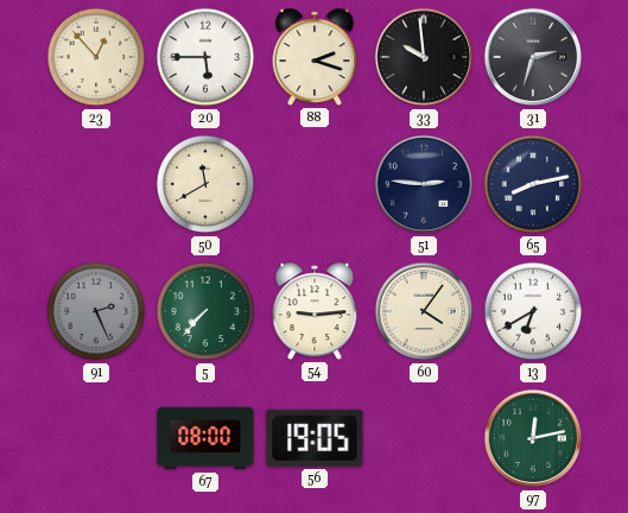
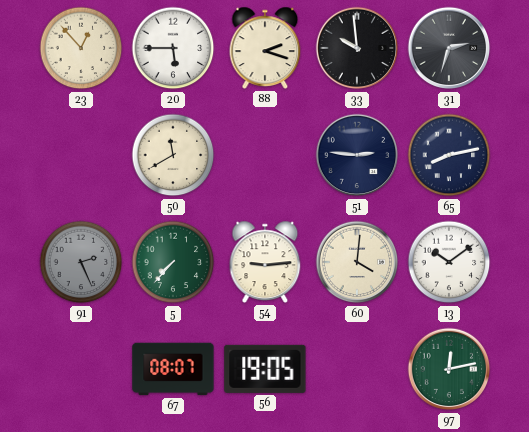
60: 4:06 -> 4:01
13: 6:40 -> 10:09
67: 08:00 -> 08:07
